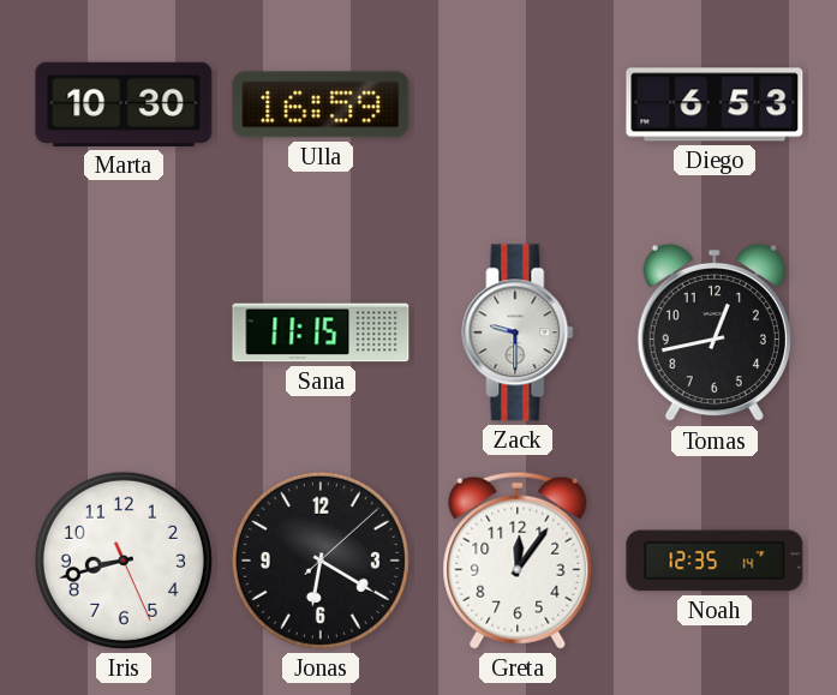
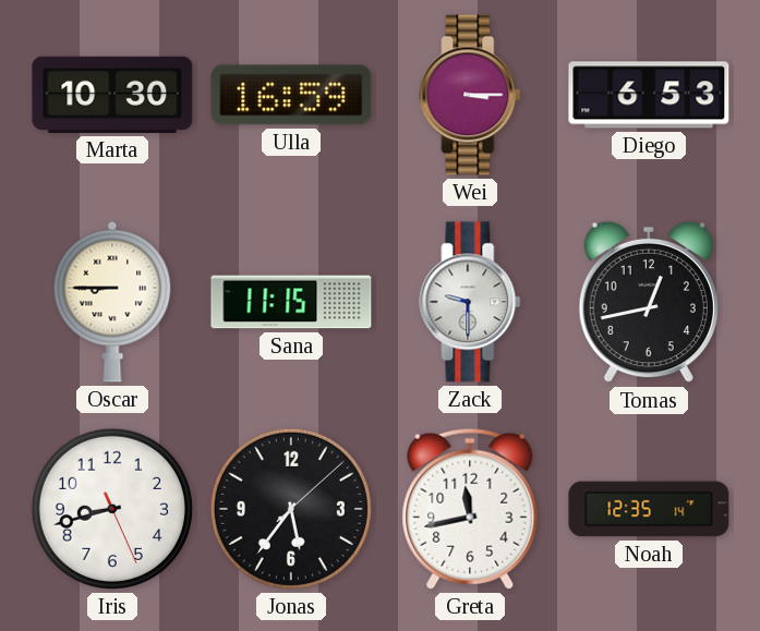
Wei: none -> 3:15
Oscar: none -> 8:45
Jonas: 6:20 -> 5:36
Greta: 12:06 -> 11:43
